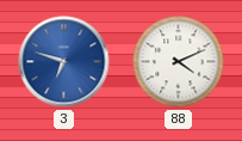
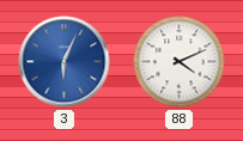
3: 6:48 -> 6:04
